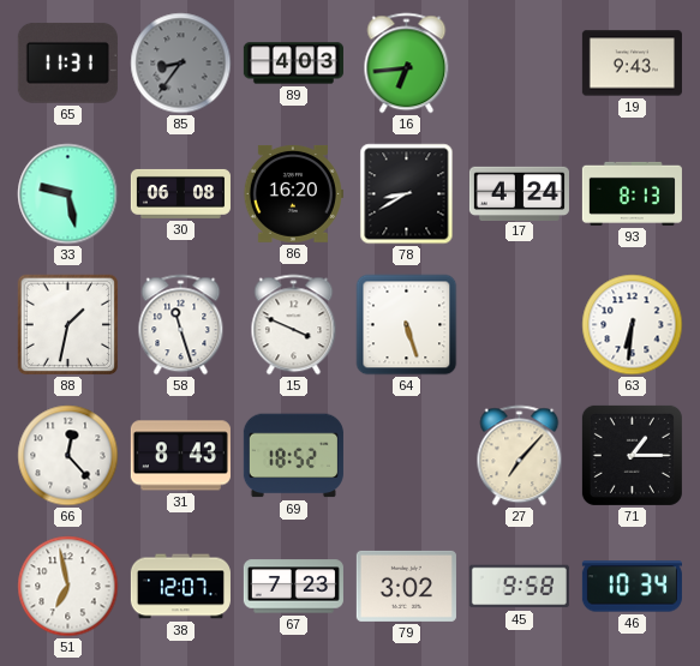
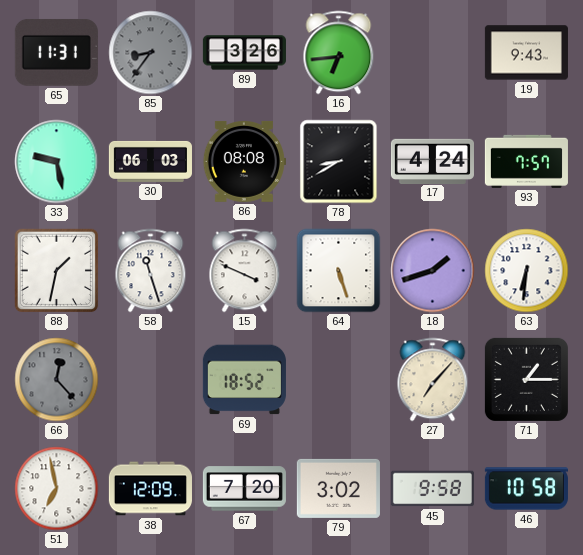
89: 4:03 -> 3:26
30: 06:08 -> 06:03
86: 16:20 -> 08:08
93: 8:13 -> 7:57
18: none -> 1:42
66 dial: white -> grey
31: 8:43 -> none
38: 12:07 -> 12:09
67: 7:23 -> 7:20
46: 10:34 -> 10:58
